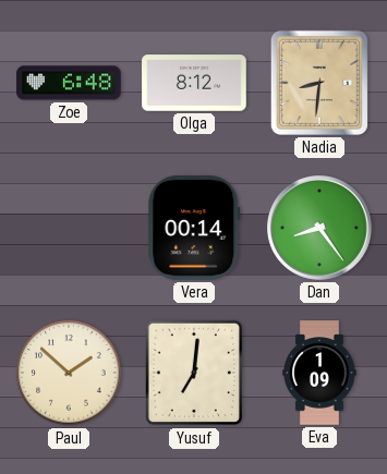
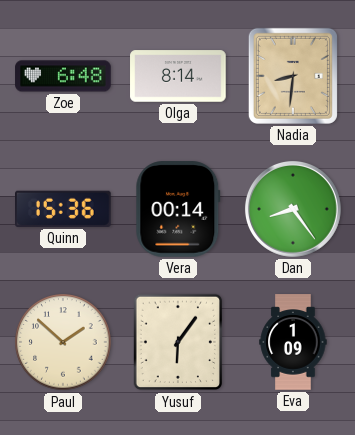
Olga: 8:12 -> 8:14
Quinn: none -> 15:36
Yusuf: 7:01 -> 6:06
